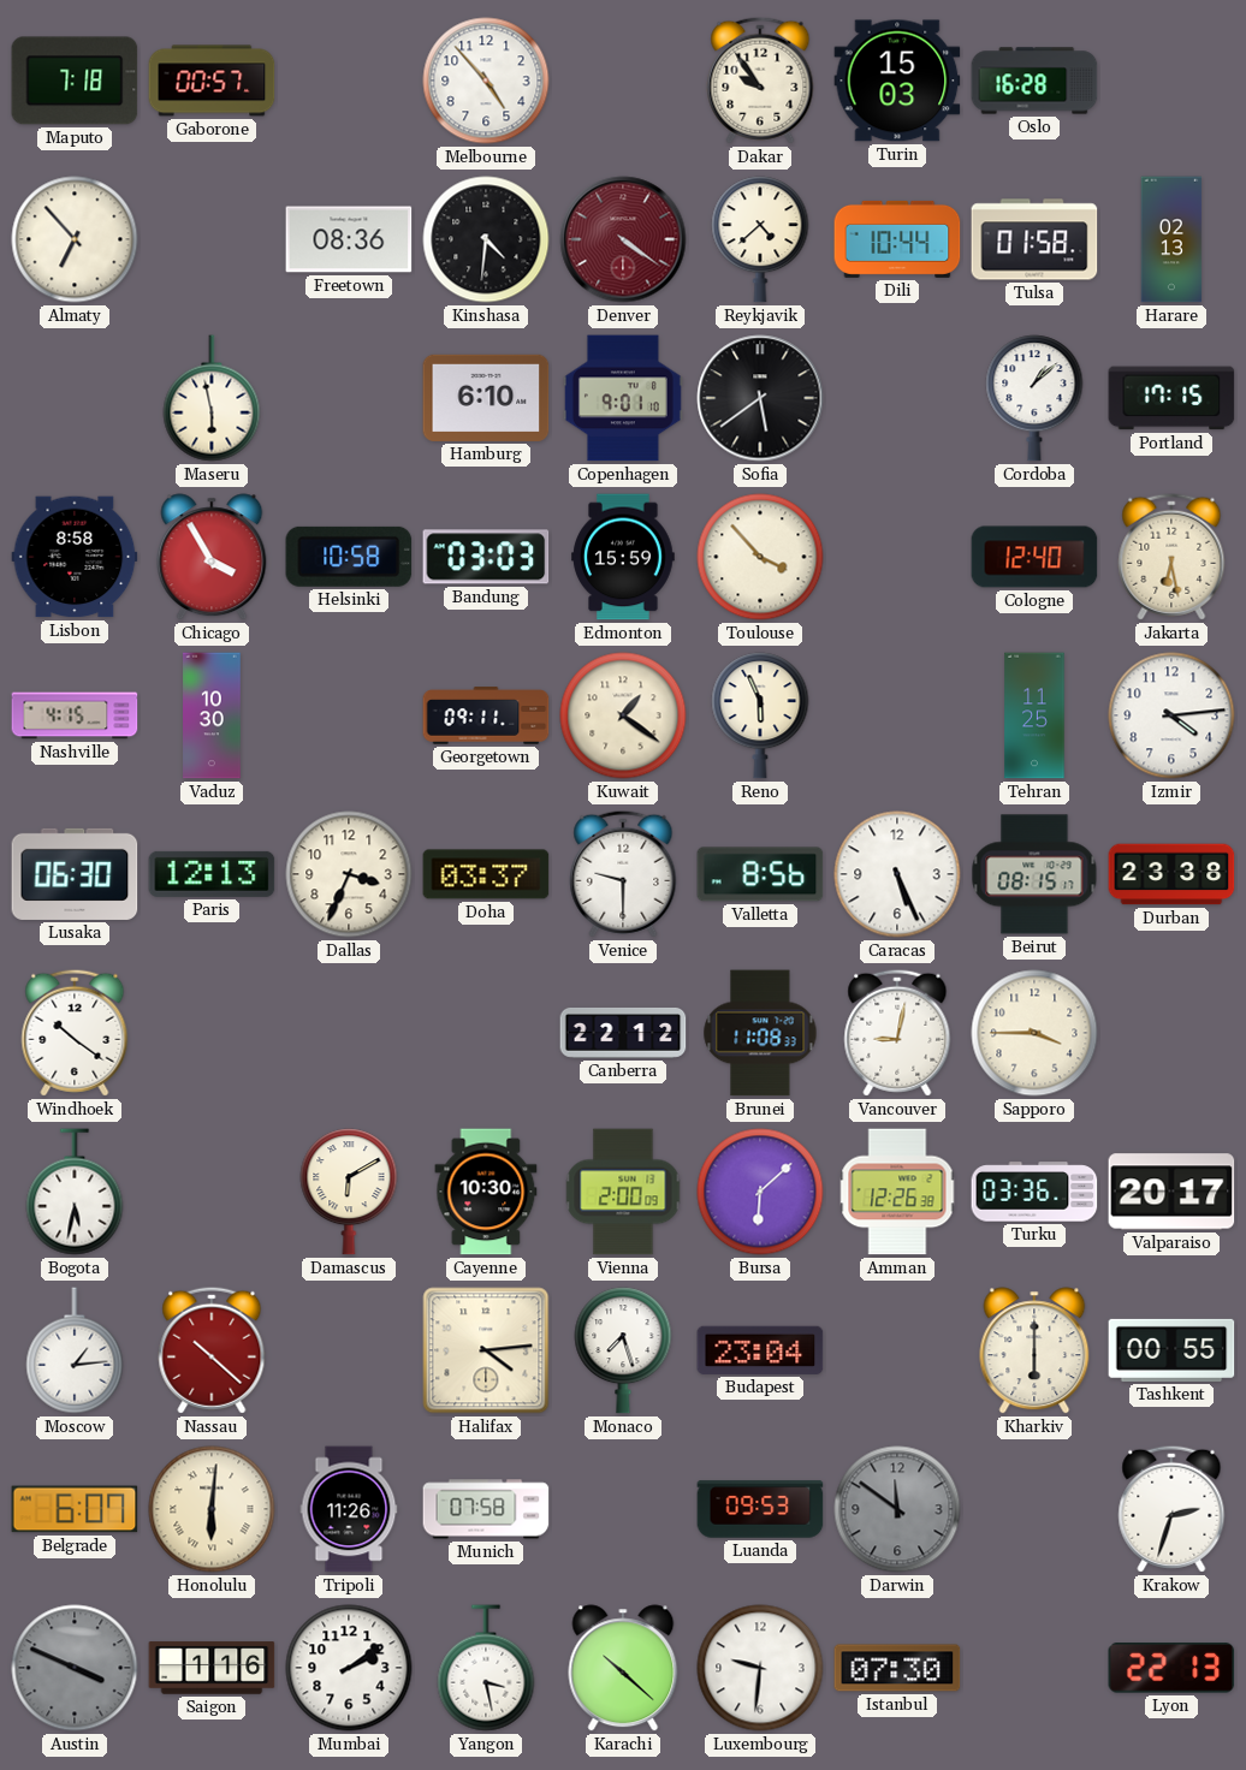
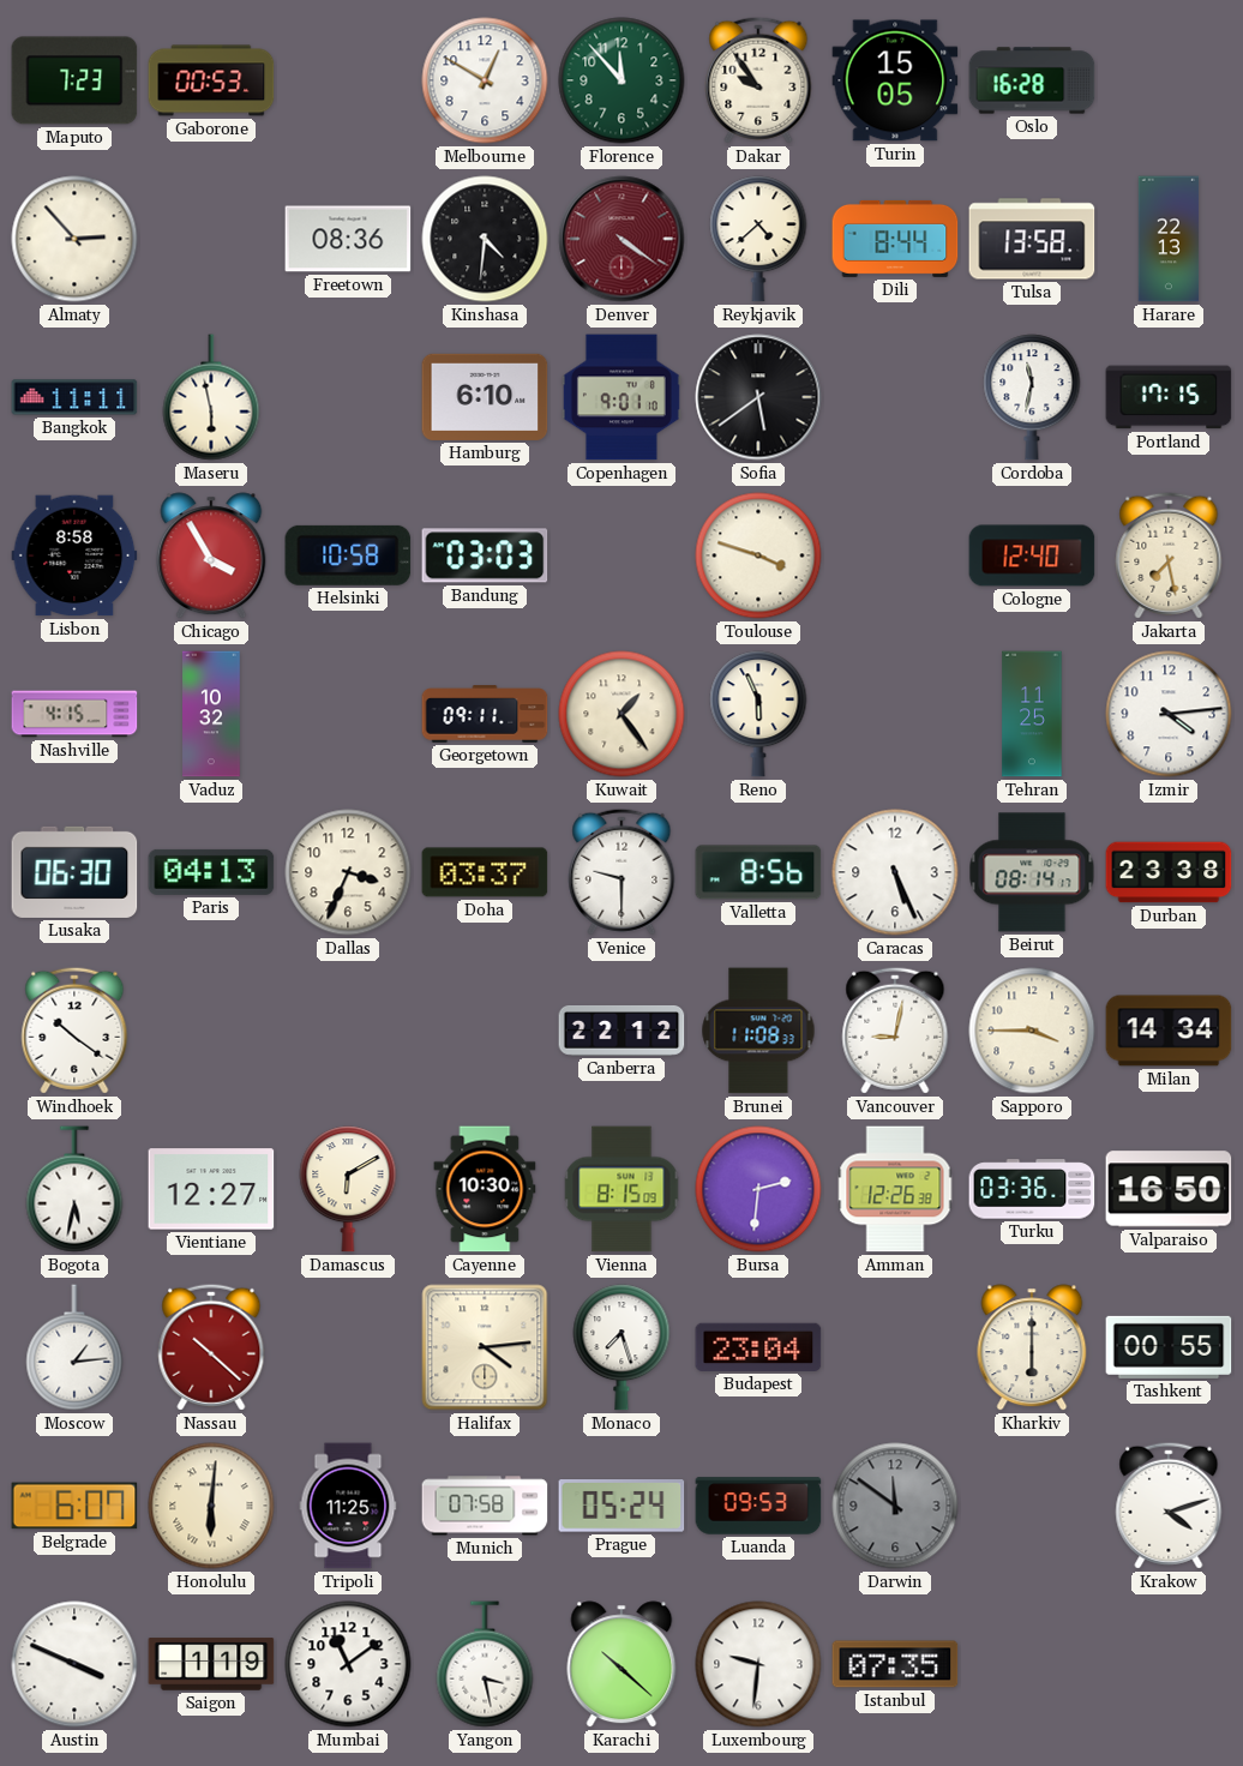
Maputo: 7:18 -> 7:23
Gaborone: 00:57 -> 00:53
Melbourne: 4:53 -> 12:50
Florence: none -> 11:53
Turin: 15:03 -> 15:05
Almaty: 6:53 -> 2:53
Dili: 10:44 -> 8:44
Tulsa: 01:58 -> 13:58
Harare: 02:13 -> 22:13
Bangkok: none -> 11:11
Cordoba: 1:08 -> 11:32
Edmonton: 15:59 -> none
Toulouse: 3:53 -> 3:48
Jakarta: 6:28 -> 7:28
Vaduz: 10:30 -> 10:32
Kuwait: 1:21 -> 1:24
Paris: 12:13 -> 04:13
Beirut: 08:15 -> 08:14
Milan: none -> 14:34
Vientiane: none -> 12:27
Vienna: 2:00 -> 8:15
Bursa: 6:08 -> 2:31
Valparaiso: 20:17 -> 16:50
Tripoli: 11:26 -> 11:25
Prague: none -> 05:24
Krakow: 2:33 -> 4:12
Austin dial: grey -> white
Saigon: 1:16 -> 1:19
Mumbai: 2:09 -> 11:09
Istanbul: 07:30 -> 07:35
Lyon: 22:13 -> none
